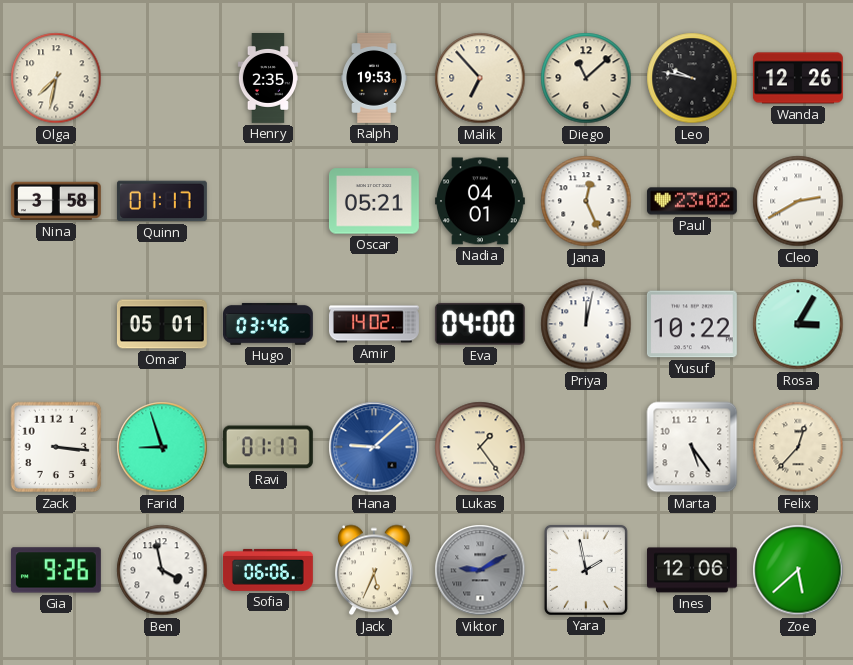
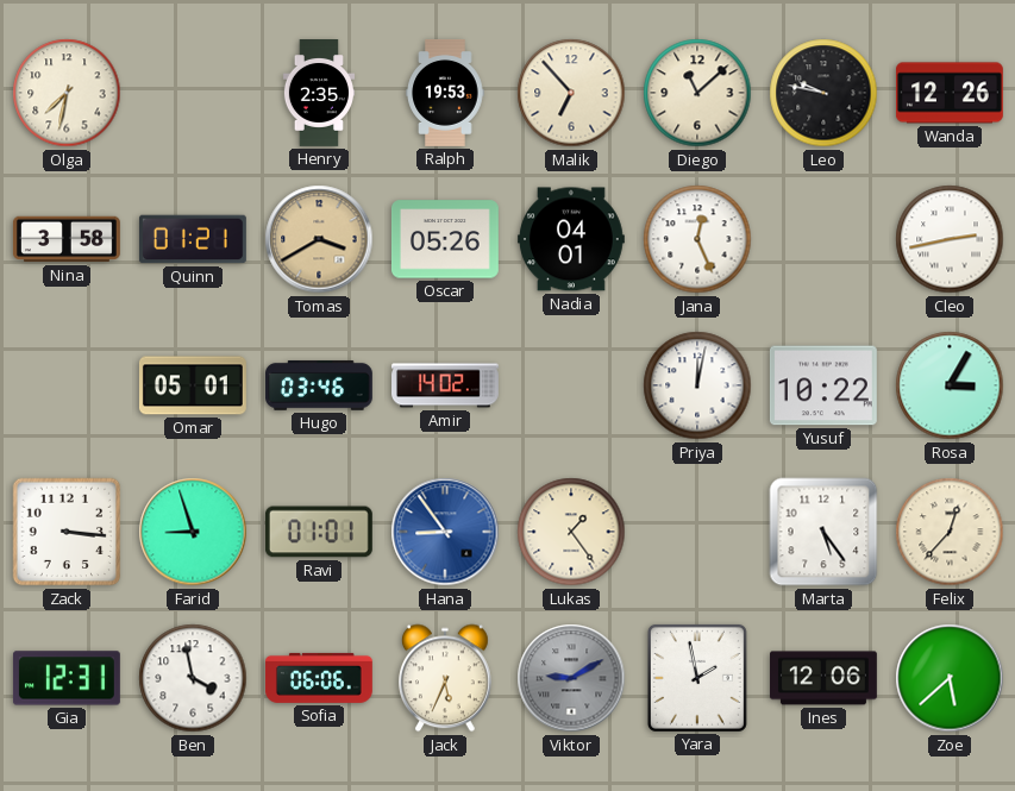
Quinn: 01:17 -> 01:21
Tomas: none -> 3:40
Oscar: 05:21 -> 05:26
Paul: 23:02 -> none
Cleo: 2:40 -> 2:43
Eva: 04:00 -> none
Ravi: 01:17 -> 01:01
Hana: 9:08 -> 8:54
Gia: 9:26 -> 12:31
